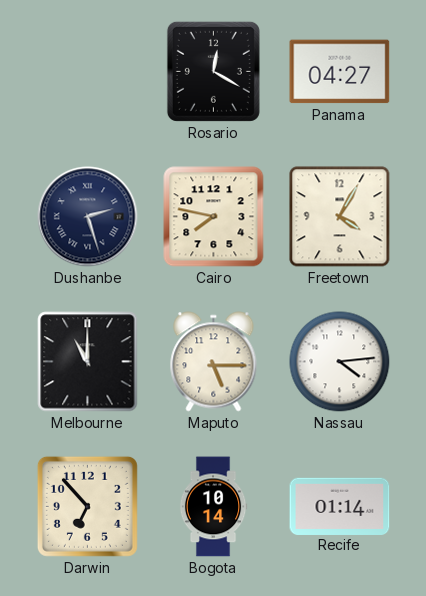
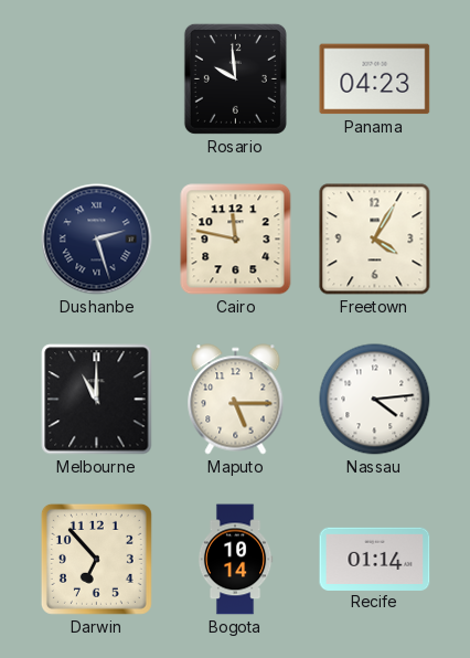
Rosario: 12:20 -> 9:59
Panama: 04:27 -> 04:23
Cairo: 7:47 -> 11:47
